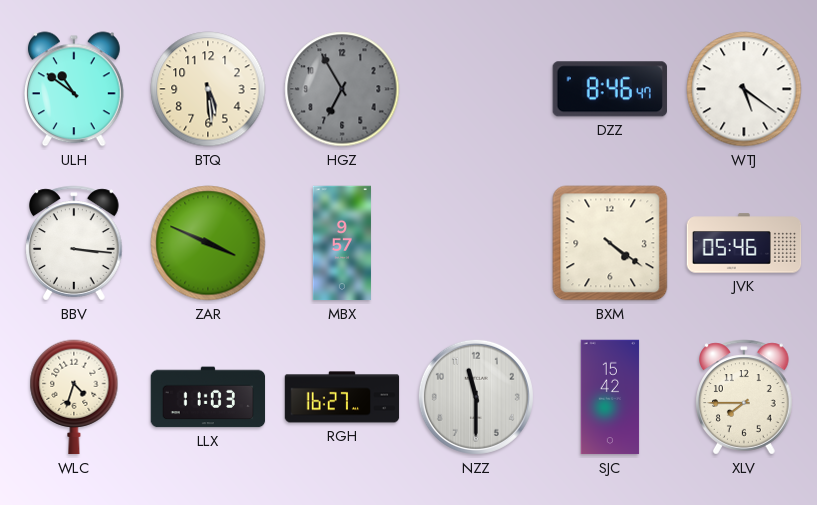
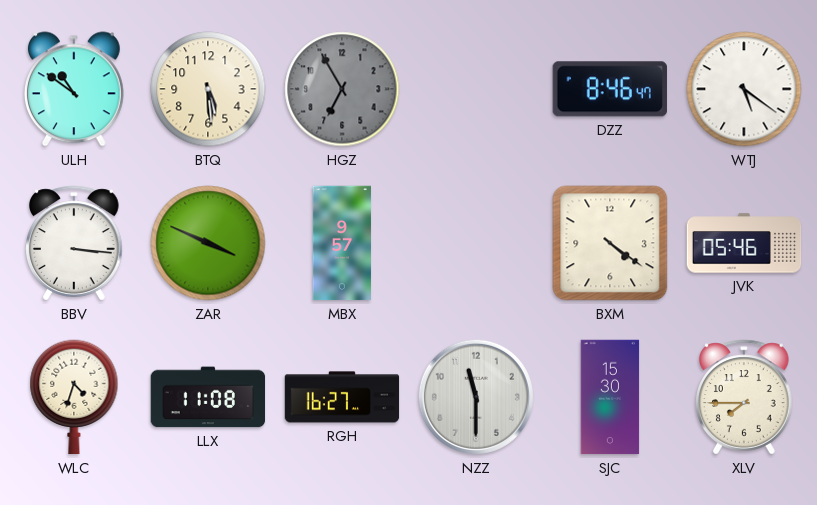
LLX: 11:03 -> 11:08
SJC: 15:42 -> 15:30
